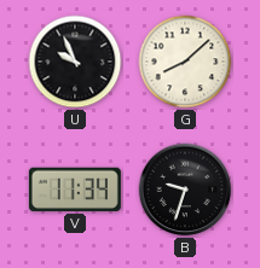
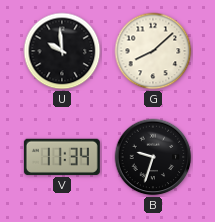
U: 9:56 -> 9:59
